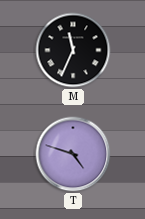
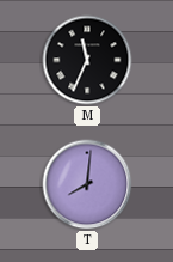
T: 4:48 -> 8:01
